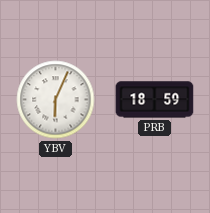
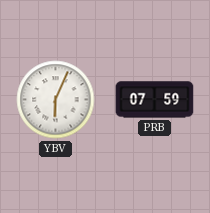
PRB: 18:59 -> 07:59
